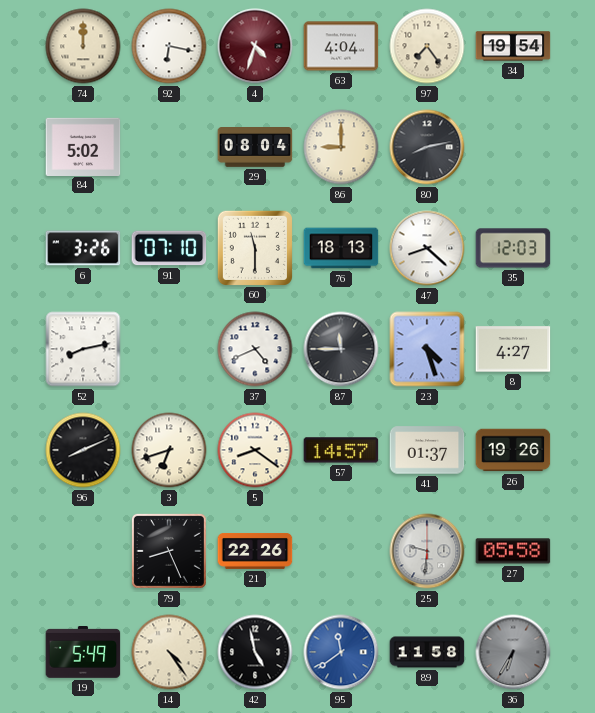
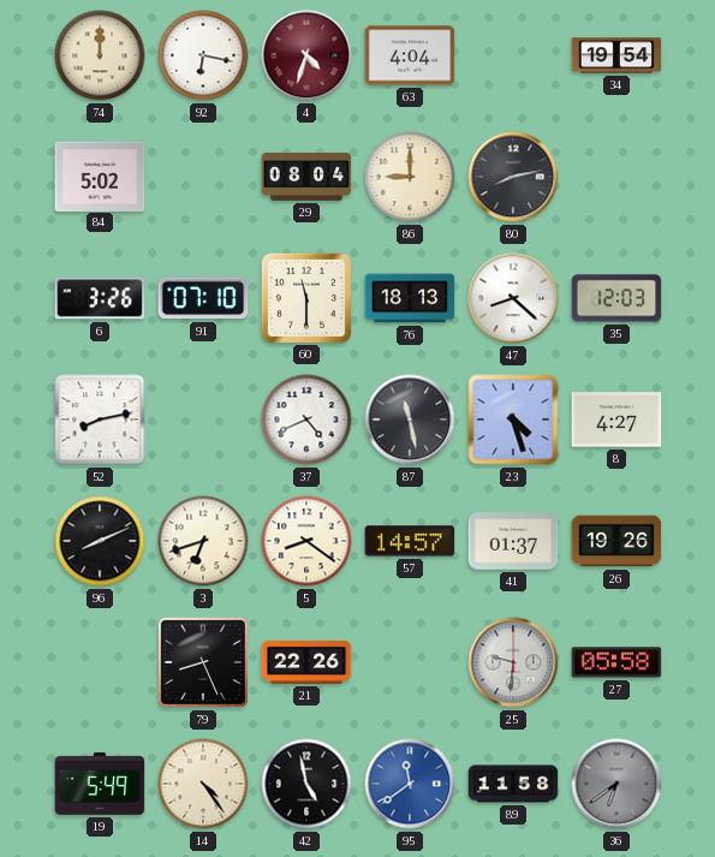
97: 7:24 -> none
87: 11:45 -> 11:28
36: 6:35 -> 6:39
